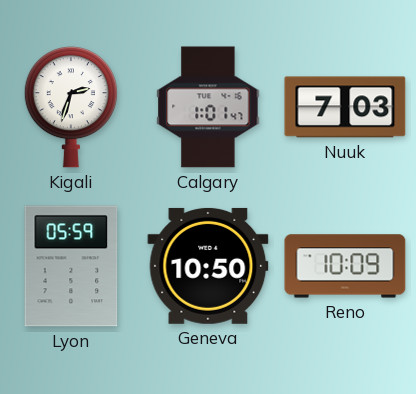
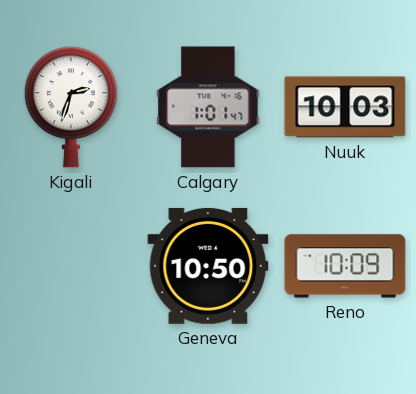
Nuuk: 7:03 -> 10:03
Lyon: 05:59 -> none
